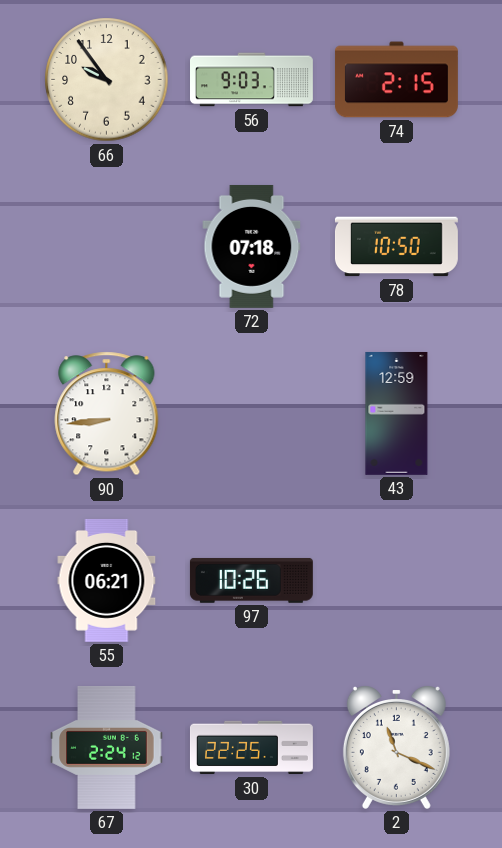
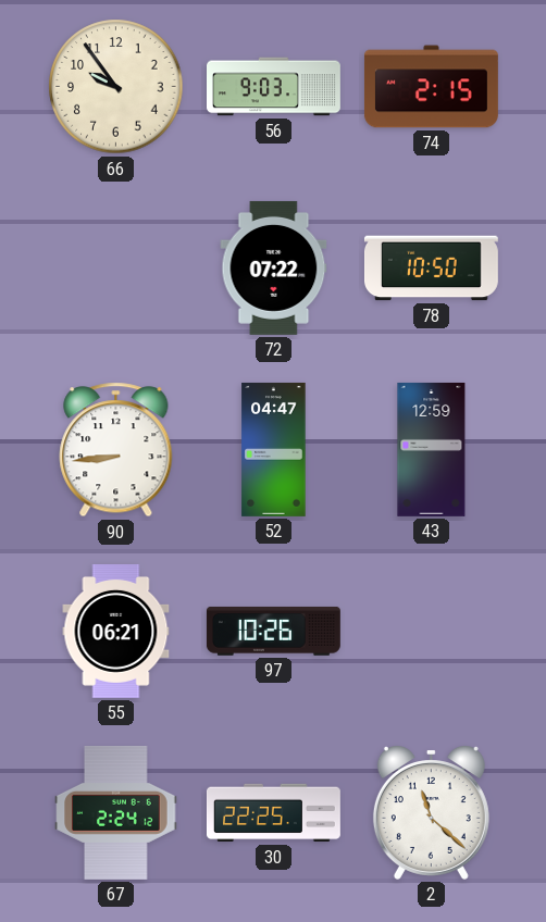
72: 07:18 -> 07:22
52: none -> 04:47
2: 11:19 -> 11:22
